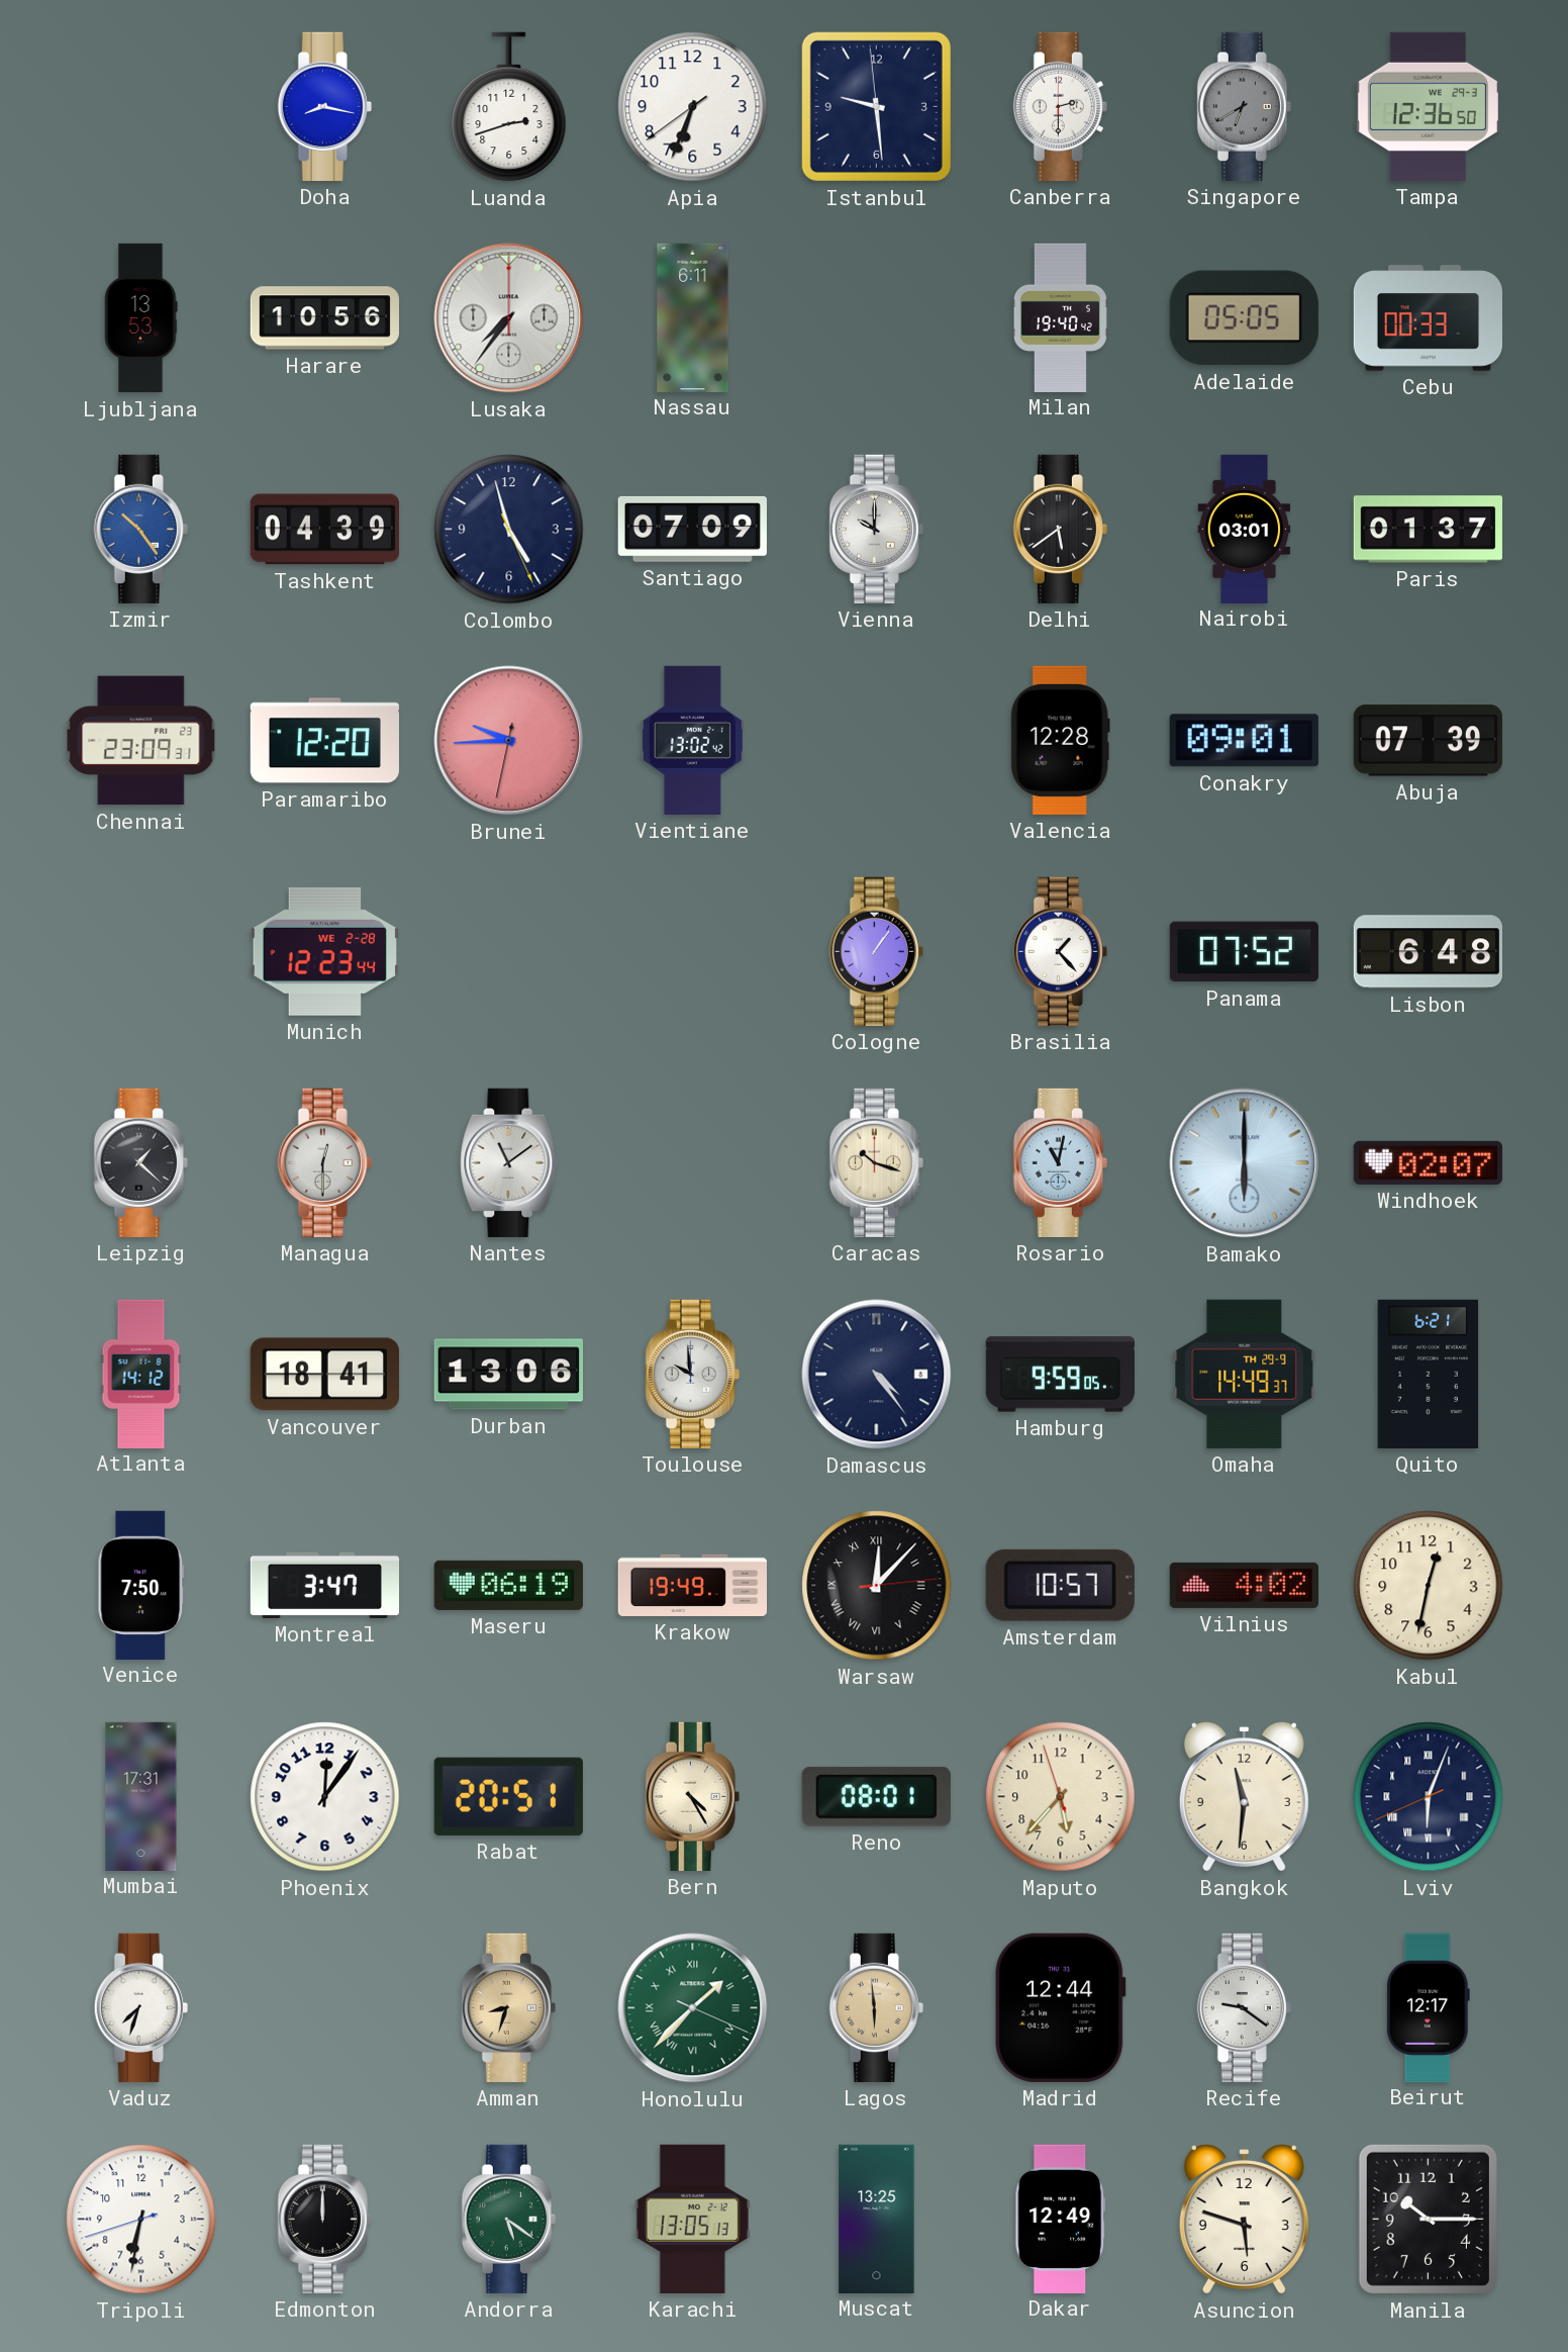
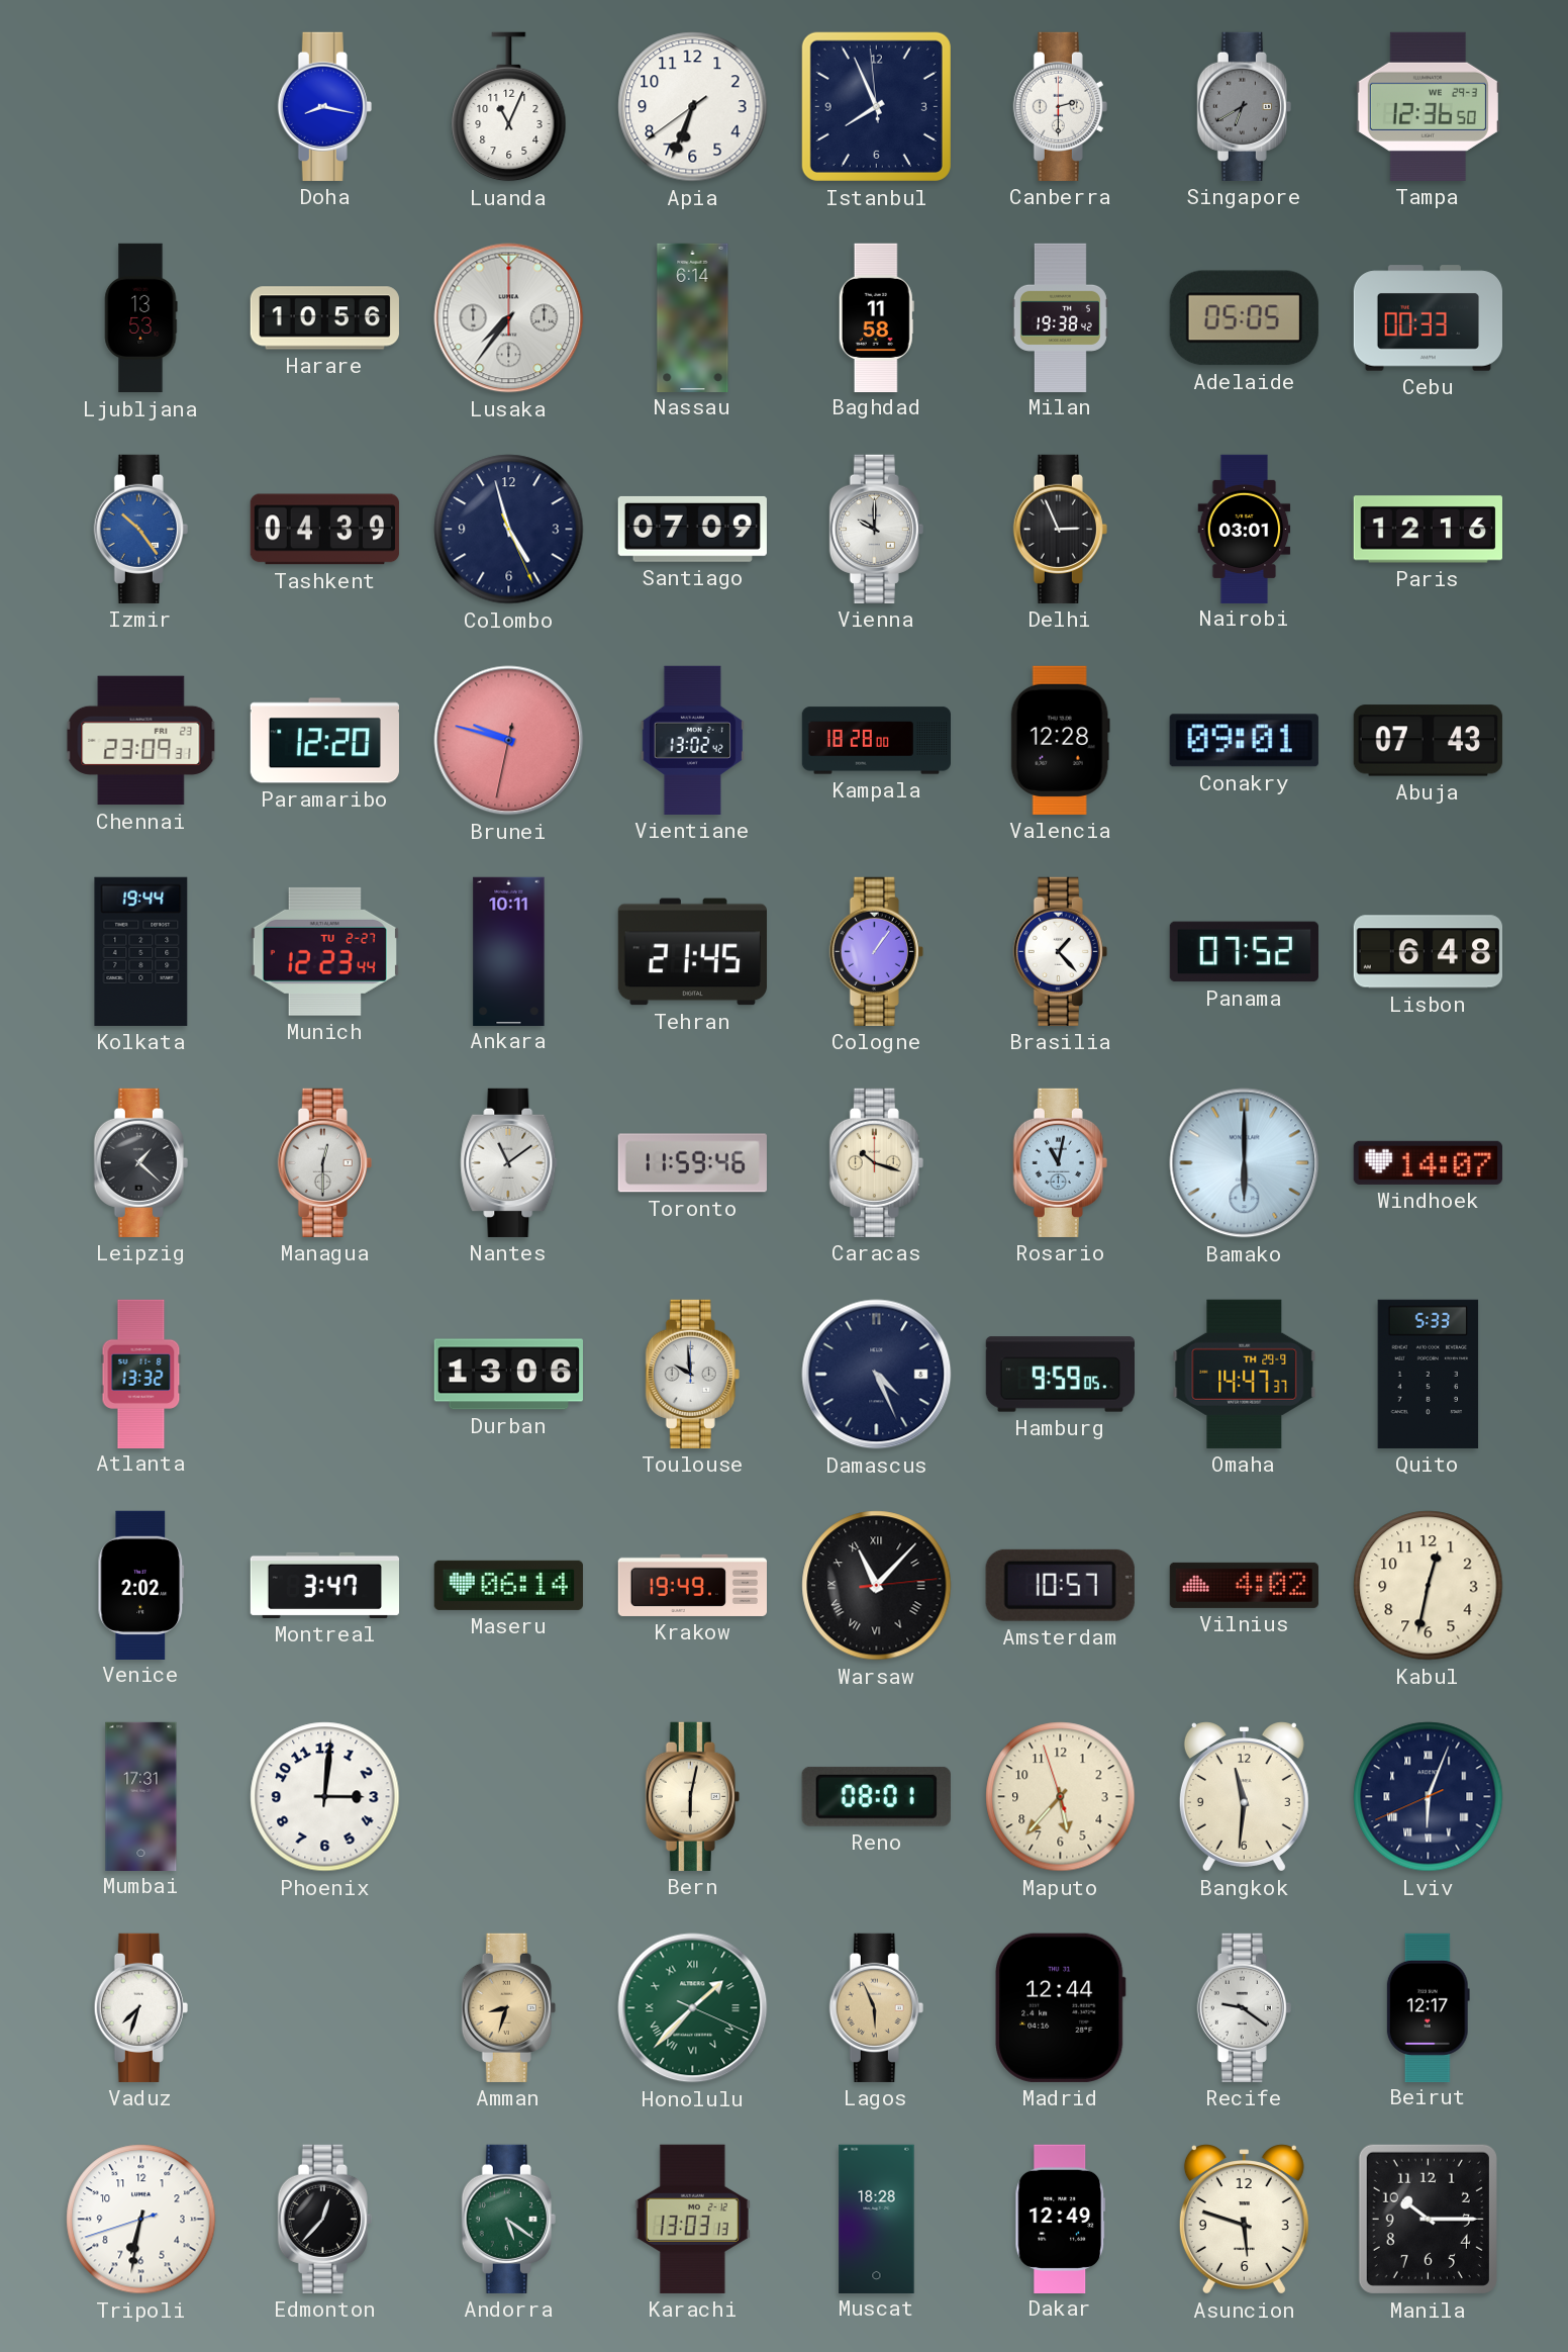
Luanda: 2:42 -> 11:04
Istanbul: 9:28 -> 7:55
Nassau: 6:11 -> 6:14
Baghdad: none -> 11:58
Milan: 19:40 -> 19:38
Delhi: 5:39 -> 2:56
Paris: 01:37 -> 12:16
Brunei: 9:44 -> 9:47
Kampala: none -> 18:28
Abuja: 07:39 -> 07:43
Kolkata: none -> 19:44
Munich date: WE 2-28 -> TU 2-27
Ankara: none -> 10:11
Tehran: none -> 21:45
Toronto: none -> 11:59
Windhoek: 02:07 -> 14:07
Atlanta: 14:12 -> 13:32
Vancouver: 18:41 -> none
Damascus: 4:24 -> 4:26
Omaha: 14:49 -> 14:47
Quito: 6:21 -> 5:33
Venice: 7:50 -> 2:02
Maseru: 06:19 -> 06:14
Warsaw: 12:07 -> 11:07
Phoenix: 12:06 -> 3:01
Rabat: 20:51 -> none
Bern: 4:25 -> 6:02
Lagos: 5:59 -> 5:56
Edmonton: 12:00 -> 12:37
Karachi: 13:05 -> 13:03
Muscat: 13:25 -> 18:28
